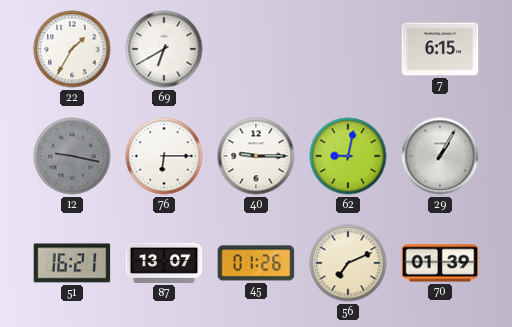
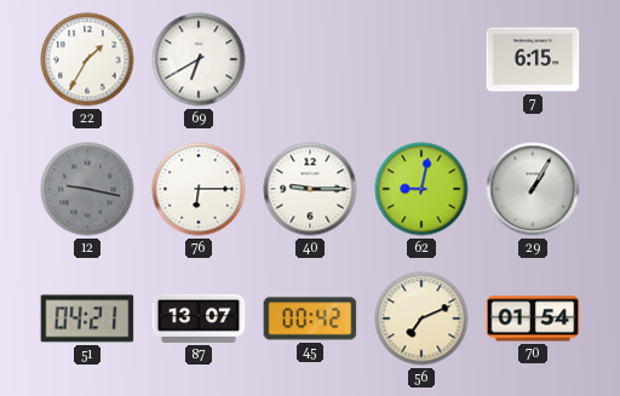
51: 16:21 -> 04:21
45: 01:26 -> 00:42
70: 01:39 -> 01:54
